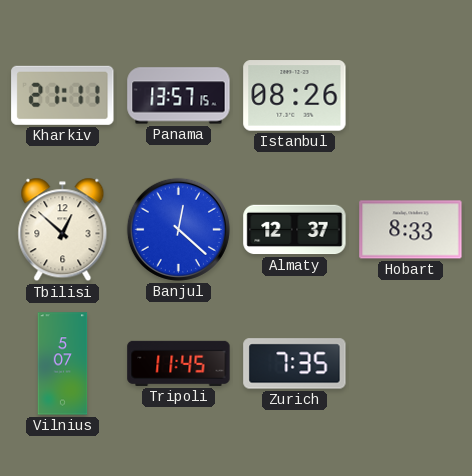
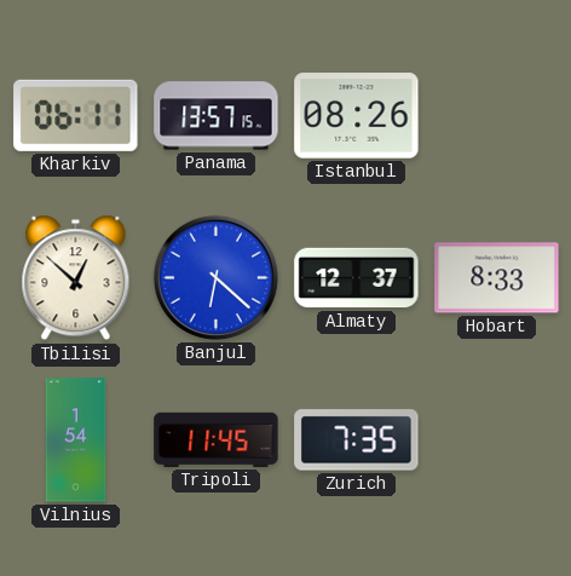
Kharkiv: 21:11 -> 06:11
Banjul: 12:22 -> 6:22
Vilnius: 5:07 -> 1:54
